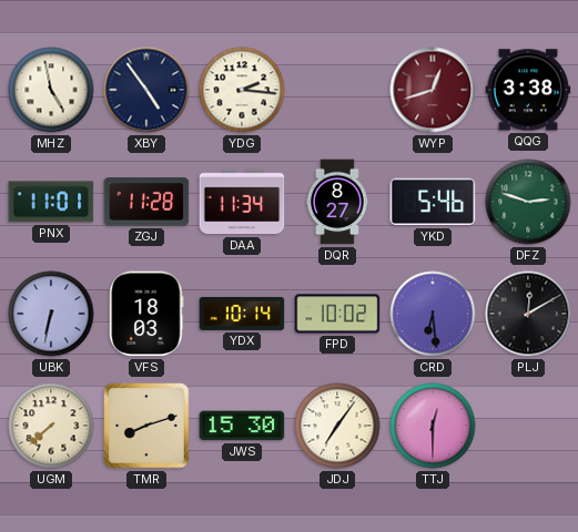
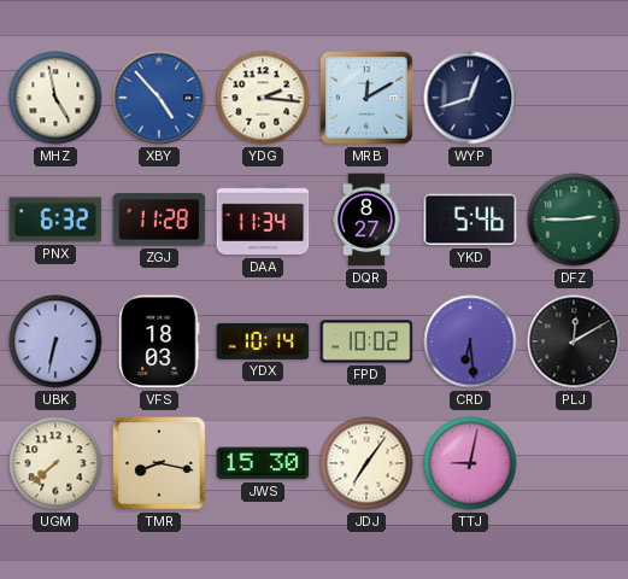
XBY: 4:54 -> 4:53
XBY dial: navy -> blue
MRB: none -> 12:10
WYP dial: burgundy -> navy
QQG: 3:38 -> none
PNX: 11:01 -> 6:32
DFZ: 2:48 -> 2:45
TMR: 8:12 -> 8:17
TTJ: 12:30 -> 9:02
